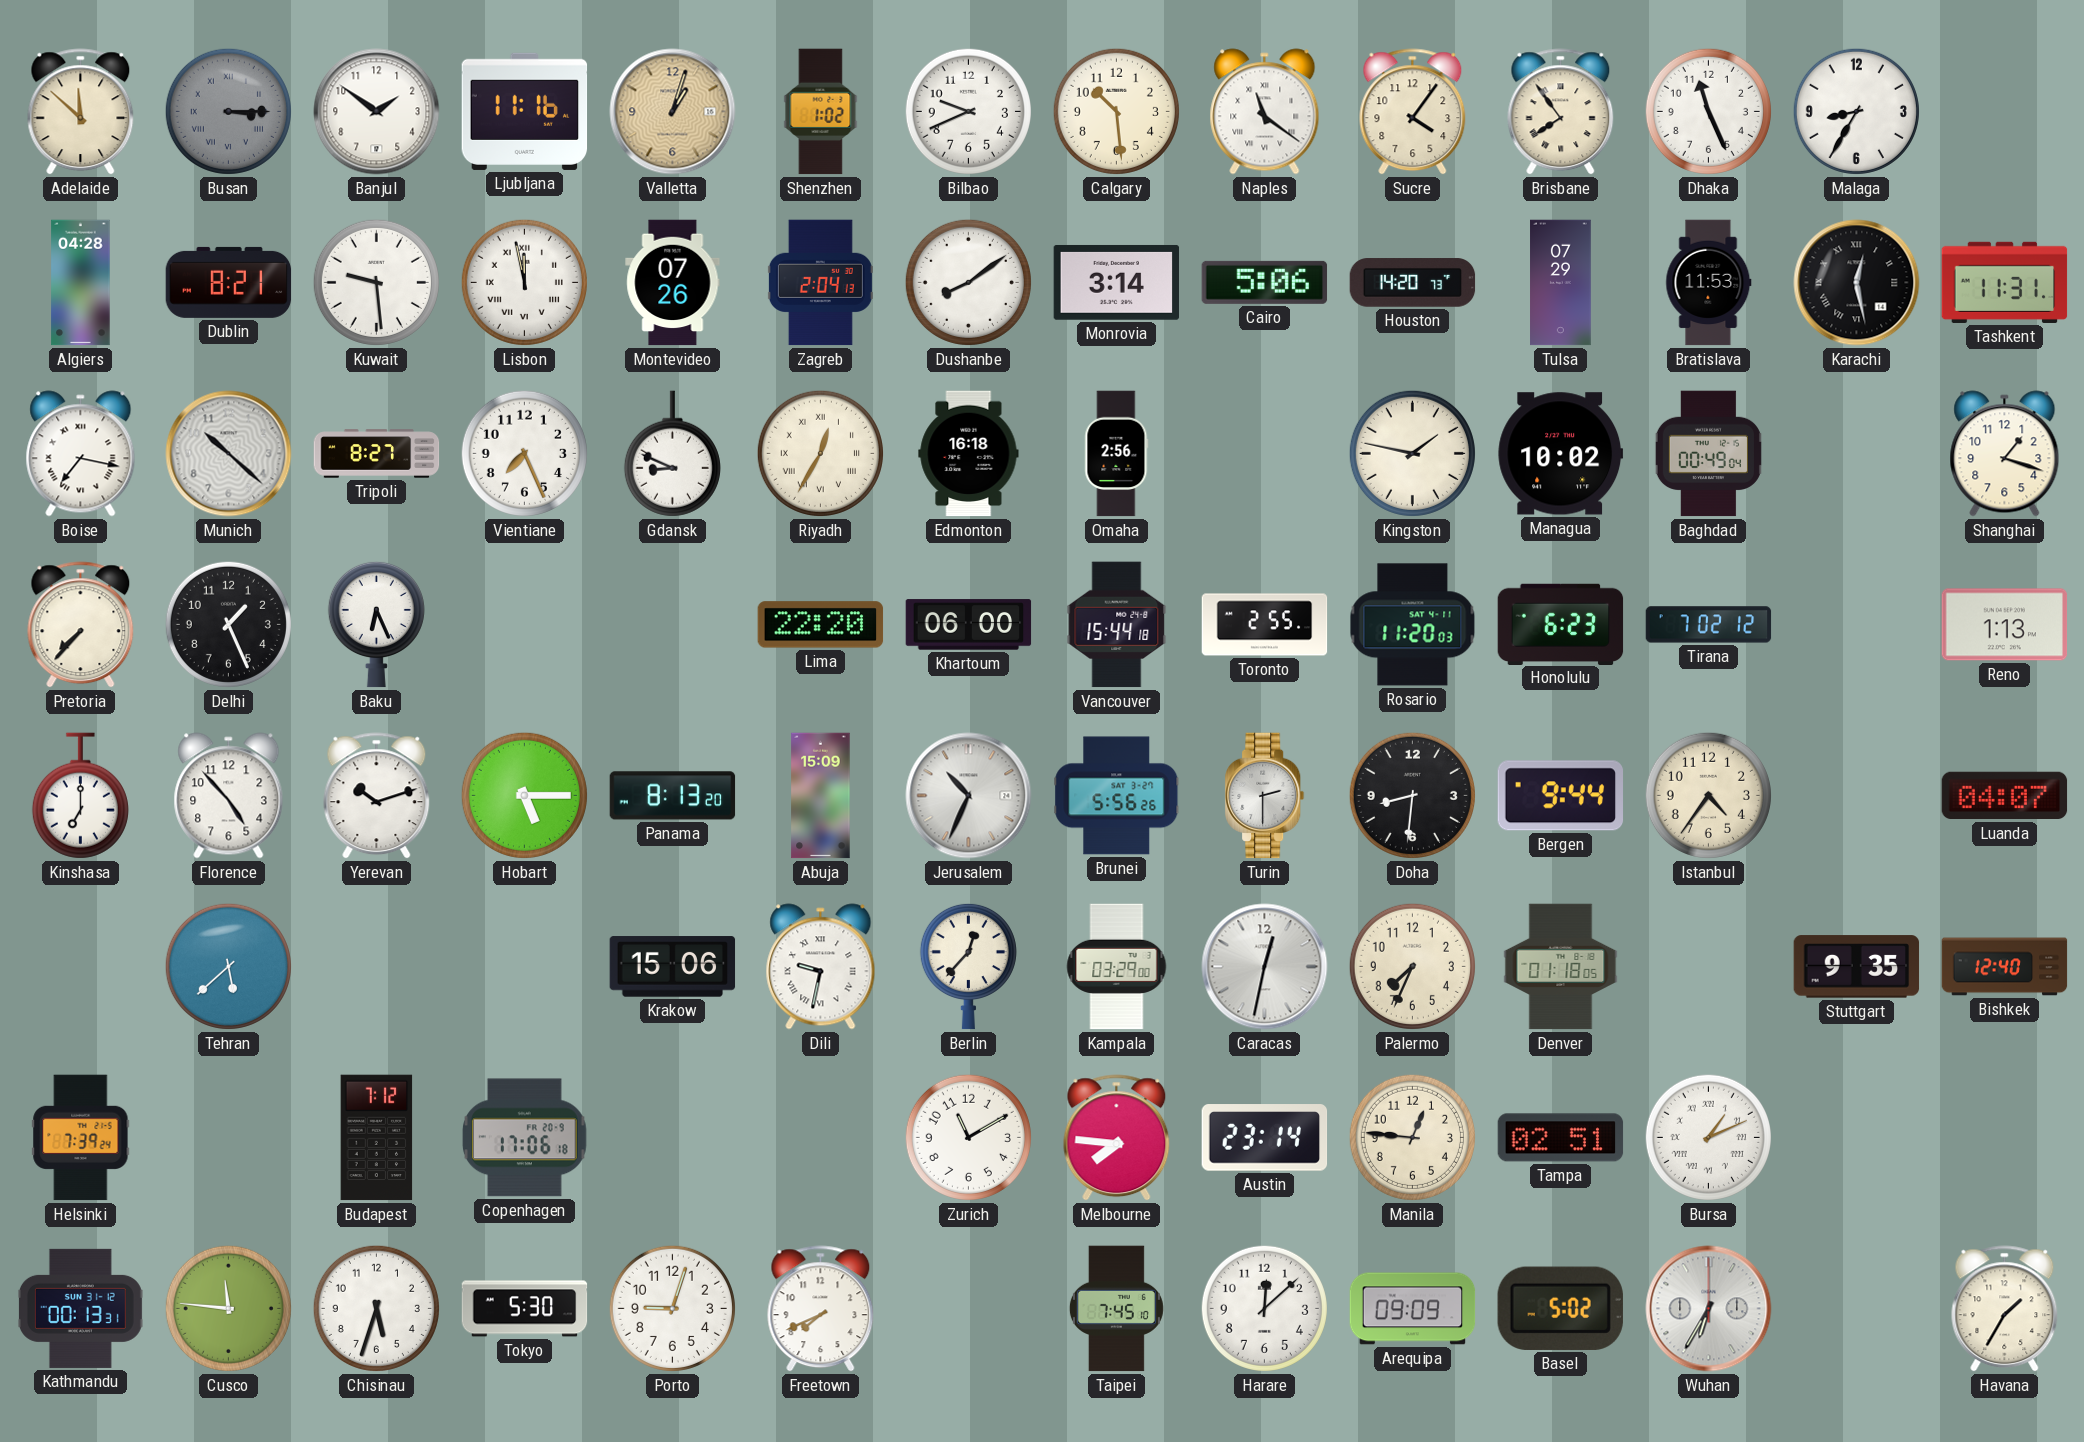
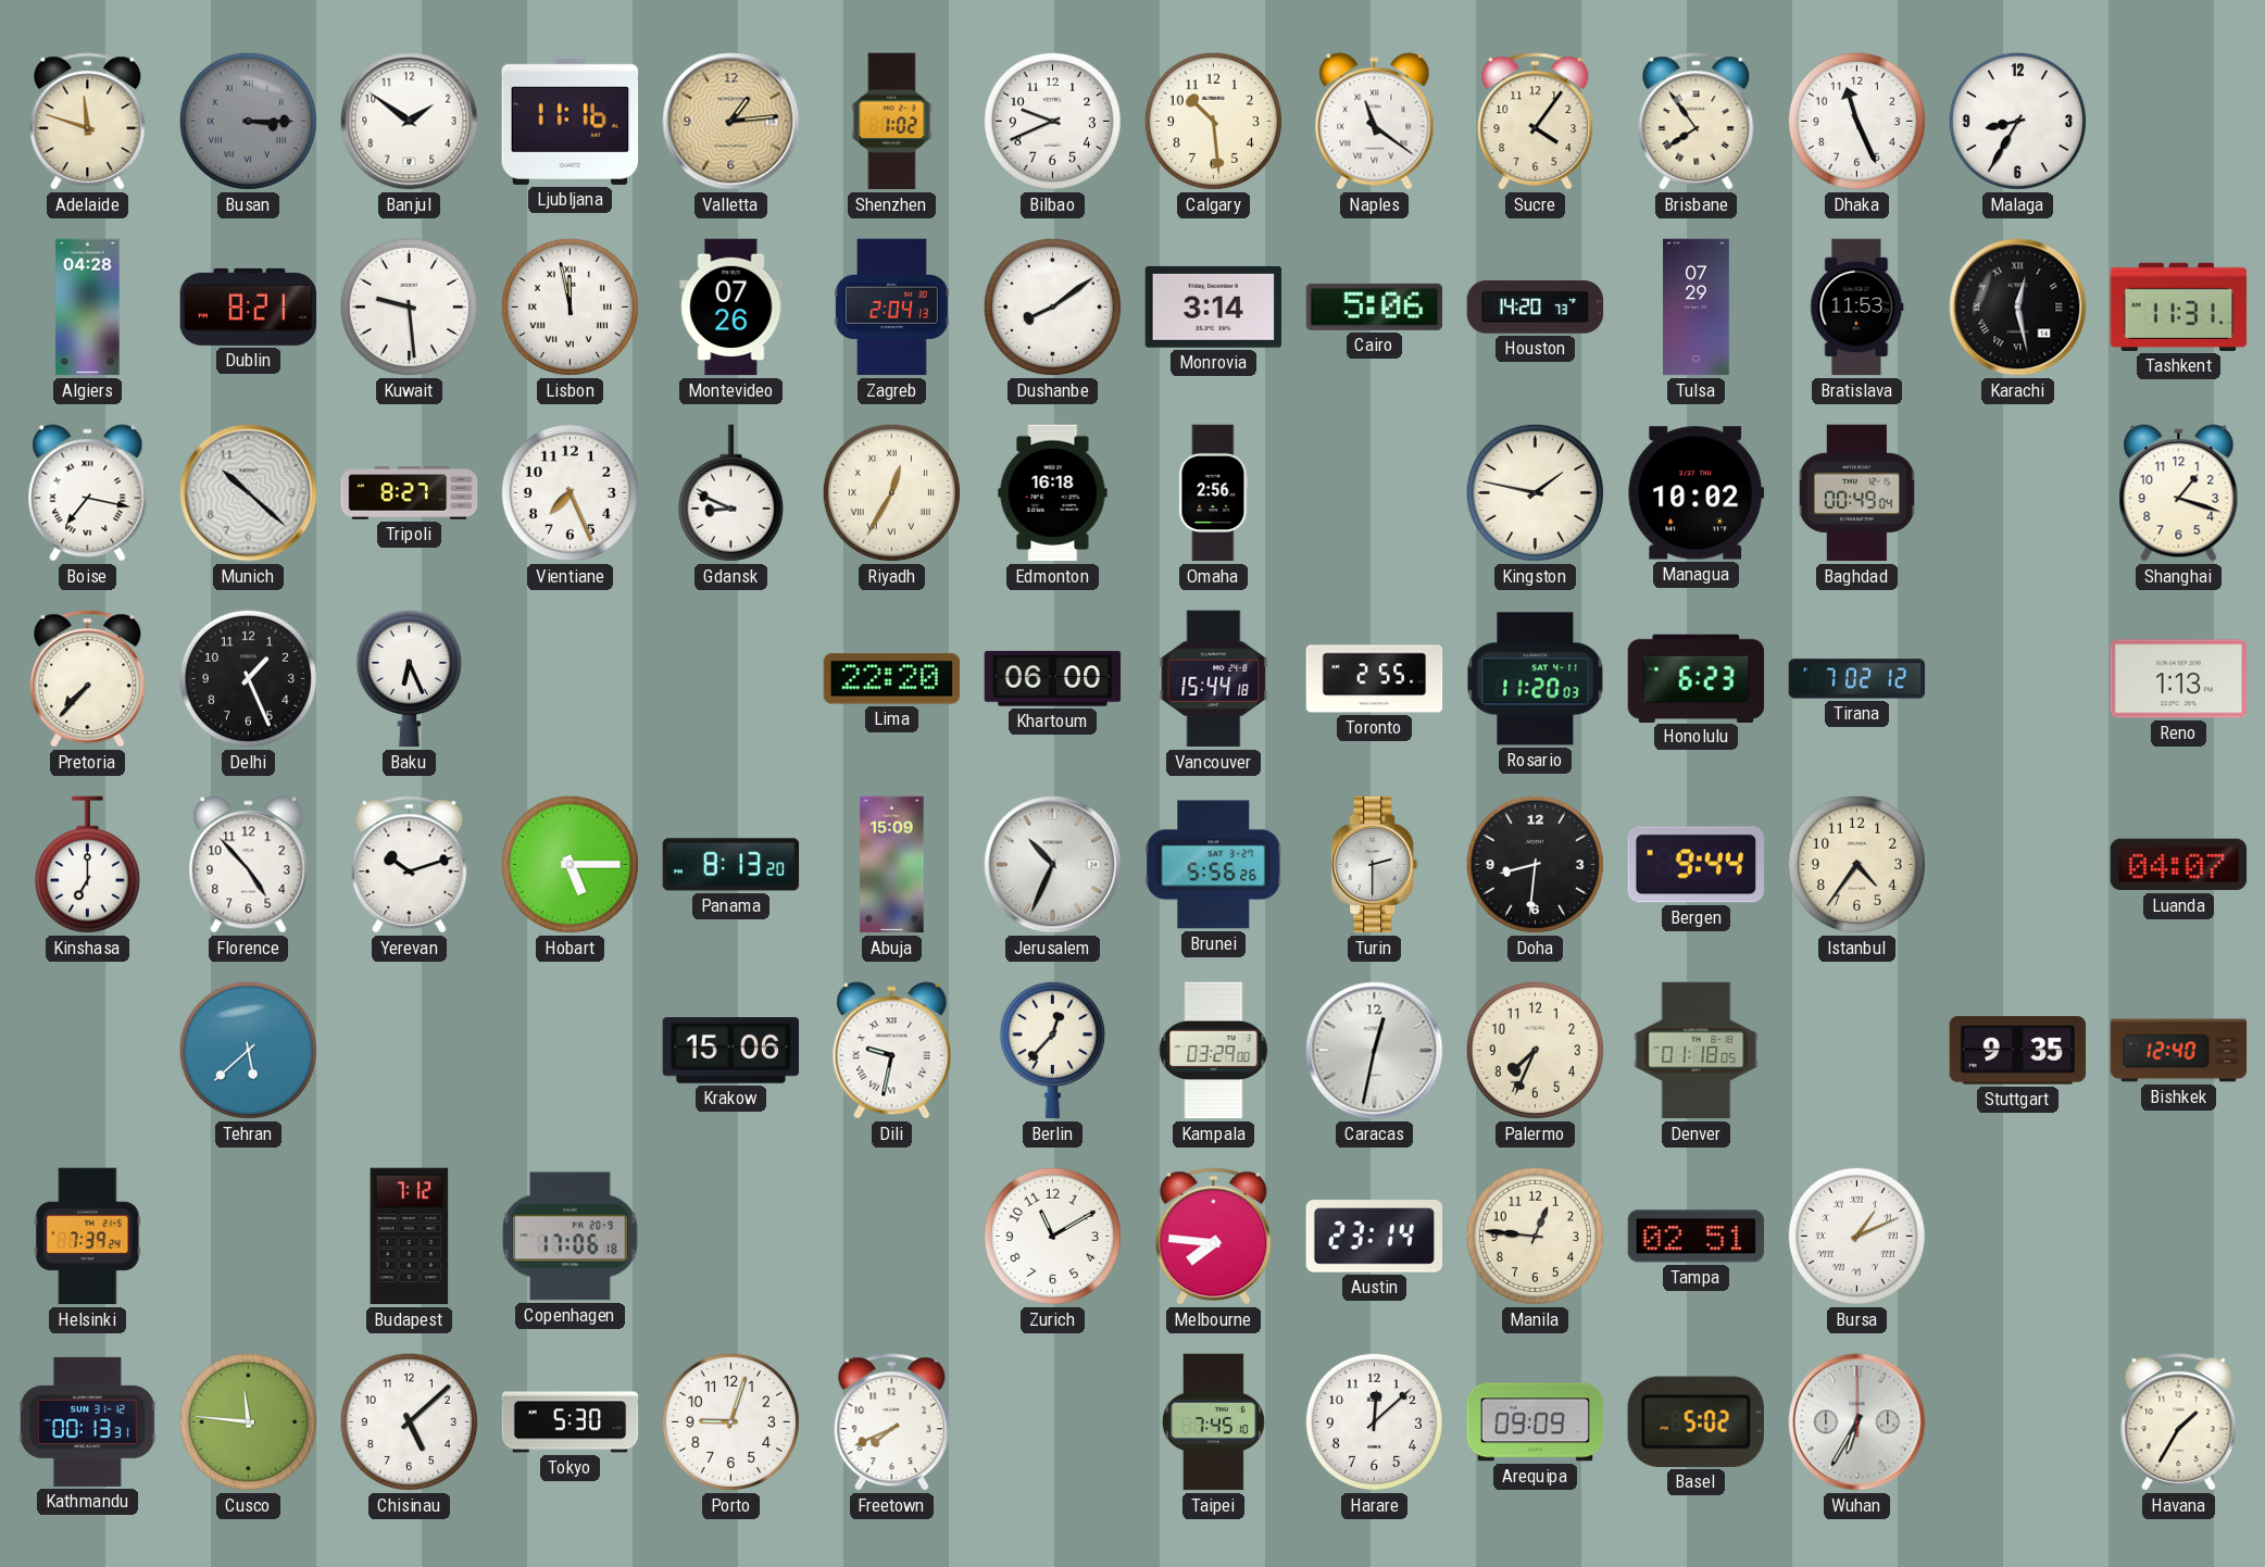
Adelaide: 11:52 -> 11:48
Valletta: 1:03 -> 1:14
Chisinau: 5:33 -> 5:08
